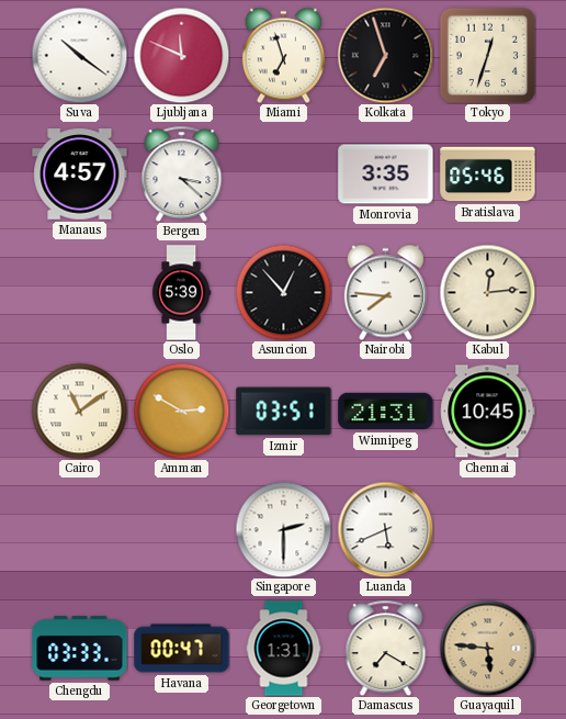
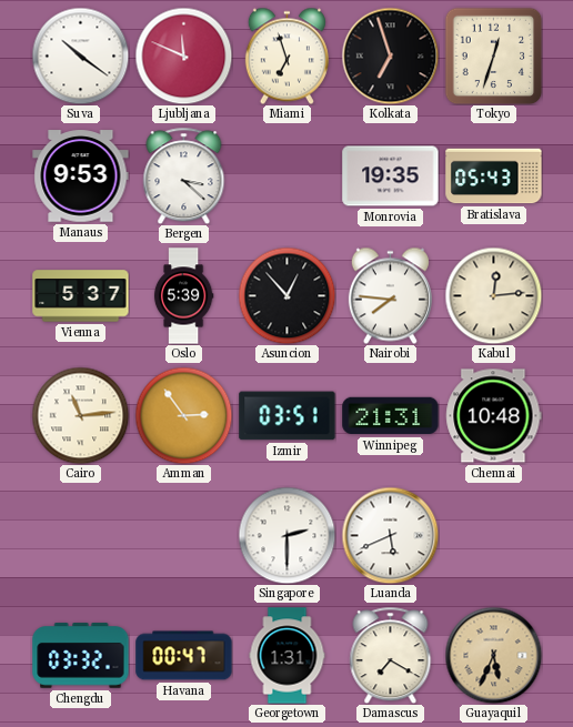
Manaus: 4:57 -> 9:53
Monrovia: 3:35 -> 19:35
Bratislava: 05:46 -> 05:43
Vienna: none -> 5:37
Cairo: 11:09 -> 11:14
Amman: 2:50 -> 2:54
Chennai: 10:45 -> 10:48
Chengdu: 03:33 -> 03:32
Guayaquil: 5:46 -> 5:34
